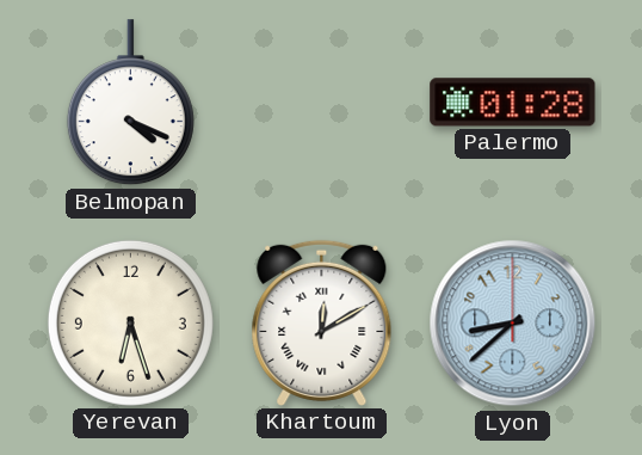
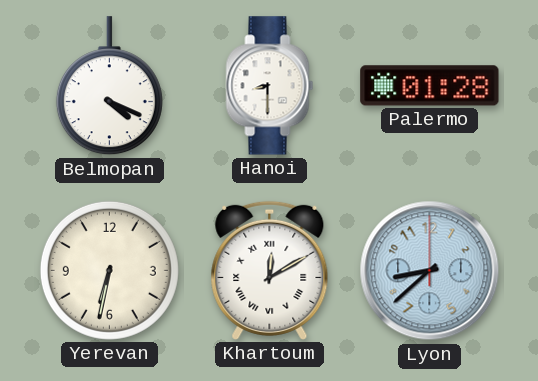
Hanoi: none -> 8:30
Yerevan: 6:27 -> 6:32
